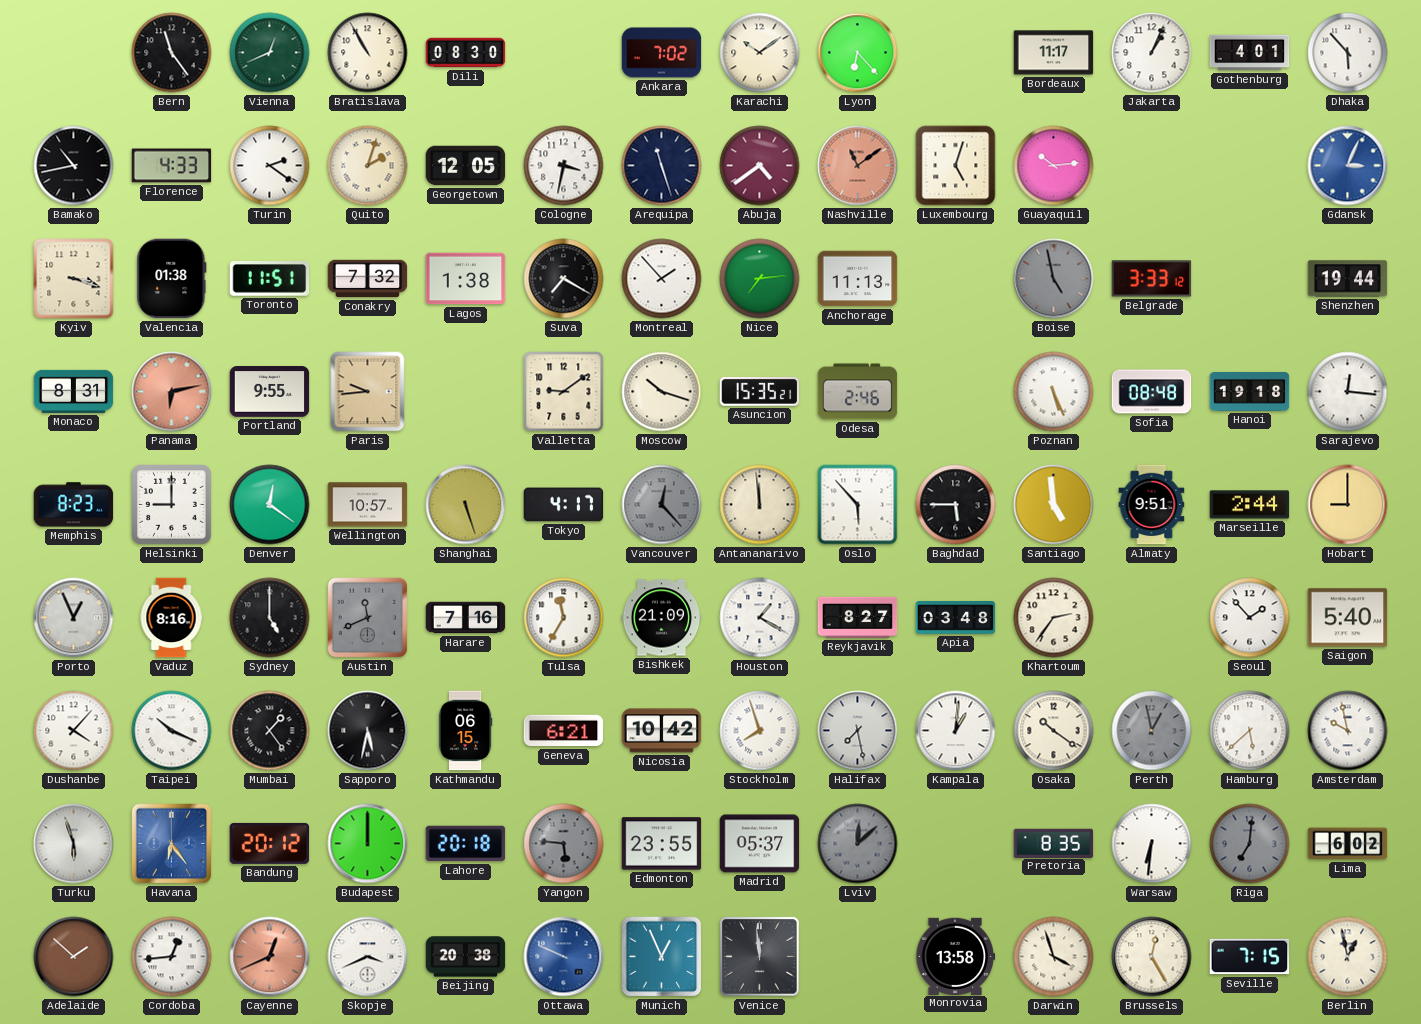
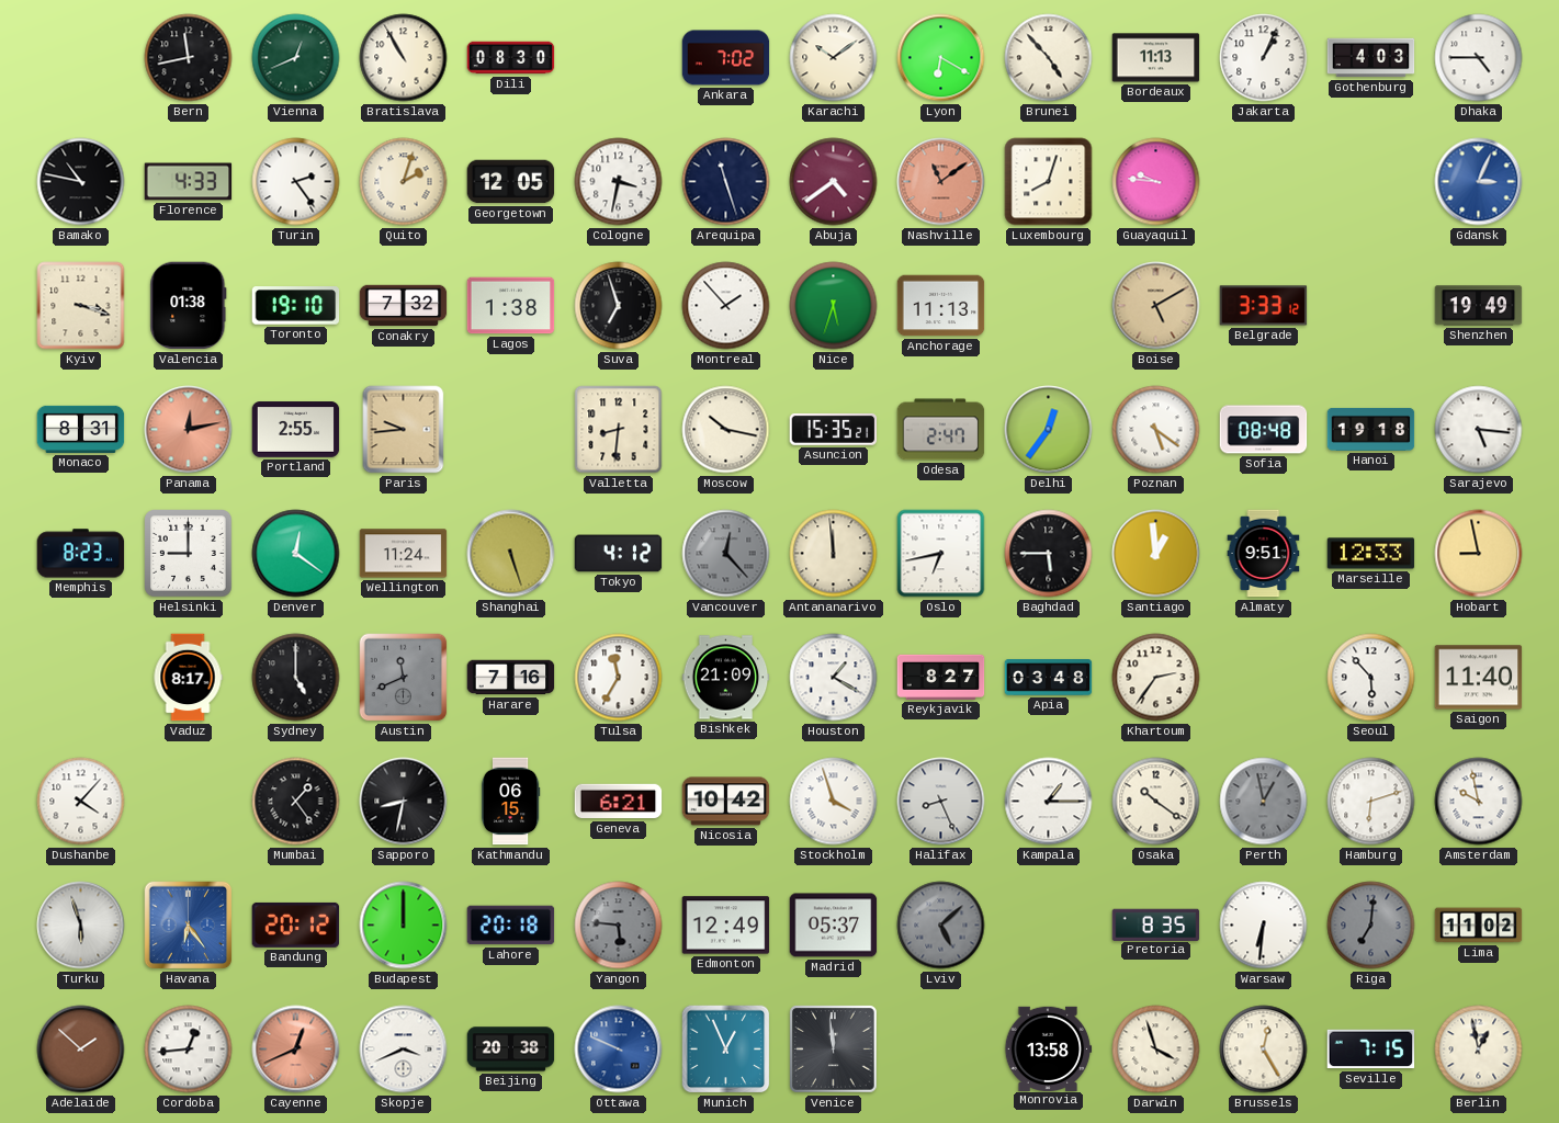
Bern: 11:24 -> 11:43
Lyon: 6:23 -> 6:20
Brunei: none -> 4:53
Bordeaux: 11:17 -> 11:13
Gothenburg: 4:01 -> 4:03
Dhaka: 5:53 -> 4:45
Bamako: 10:43 -> 10:47
Turin: 2:21 -> 2:24
Luxembourg: 5:03 -> 8:03
Guayaquil: 10:14 -> 9:46
Toronto: 11:51 -> 19:10
Suva: 7:20 -> 6:57
Nice: 7:14 -> 5:33
Boise: 4:58 -> 5:10
Boise dial: grey -> champagne
Shenzhen: 19:44 -> 19:49
Panama: 6:13 -> 12:13
Portland: 9:55 -> 2:55
Valletta: 9:09 -> 8:31
Moscow: 10:18 -> 10:17
Odesa: 2:46 -> 2:47
Delhi: none -> 12:36
Poznan: 5:26 -> 5:21
Sarajevo: 12:16 -> 5:16
Wellington: 10:57 -> 11:24
Tokyo: 4:17 -> 4:12
Oslo: 5:53 -> 6:43
Santiago: 4:59 -> 12:59
Marseille: 2:44 -> 12:33
Hobart: 9:00 -> 8:58
Porto: 12:56 -> none
Vaduz: 8:16 -> 8:17
Seoul: 1:53 -> 5:53
Saigon: 5:40 -> 11:40
Taipei: 10:19 -> none
Sapporo: 5:32 -> 8:32
Stockholm: 7:57 -> 3:57
Halifax: 7:28 -> 8:26
Kampala: 1:01 -> 1:15
Hamburg: 5:38 -> 6:12
Edmonton: 23:55 -> 12:49
Lviv: 12:08 -> 5:08
Lima: 6:02 -> 11:02
